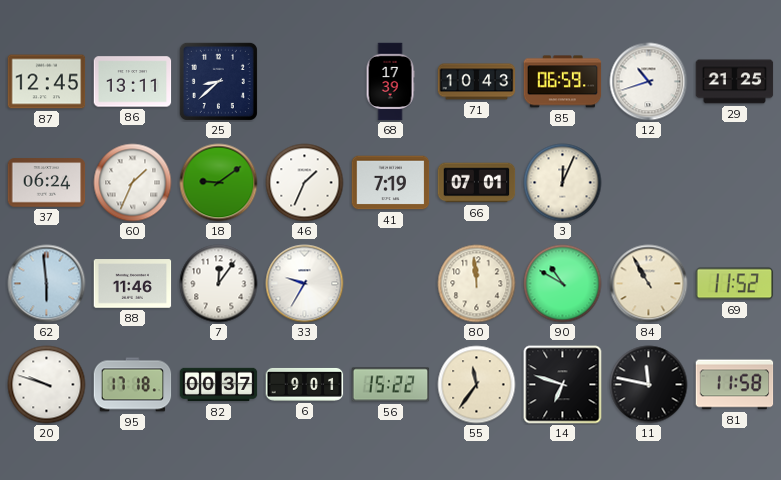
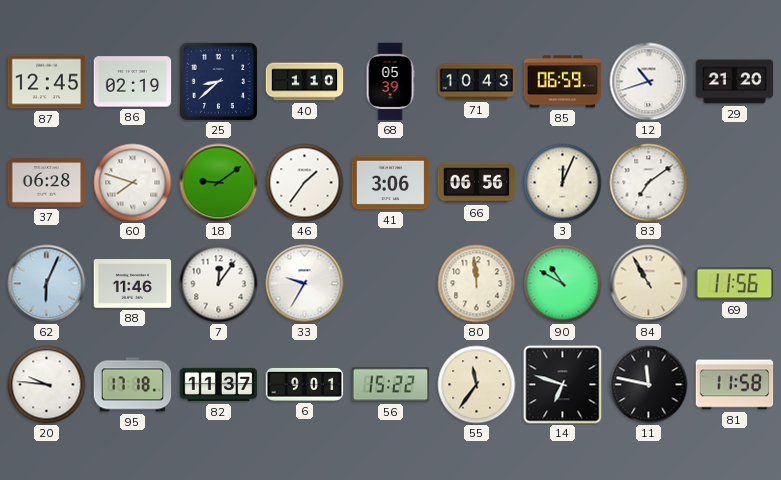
86: 13:11 -> 02:19
40: none -> 1:10
68: 17:39 -> 05:39
29: 21:25 -> 21:20
37: 06:24 -> 06:28
60: 1:34 -> 7:48
46: 1:34 -> 1:36
41: 7:19 -> 3:06
66: 07:01 -> 06:56
83: none -> 7:09
62: 5:59 -> 6:04
69: 11:52 -> 11:56
20: 9:48 -> 9:46
82: 00:37 -> 11:37
